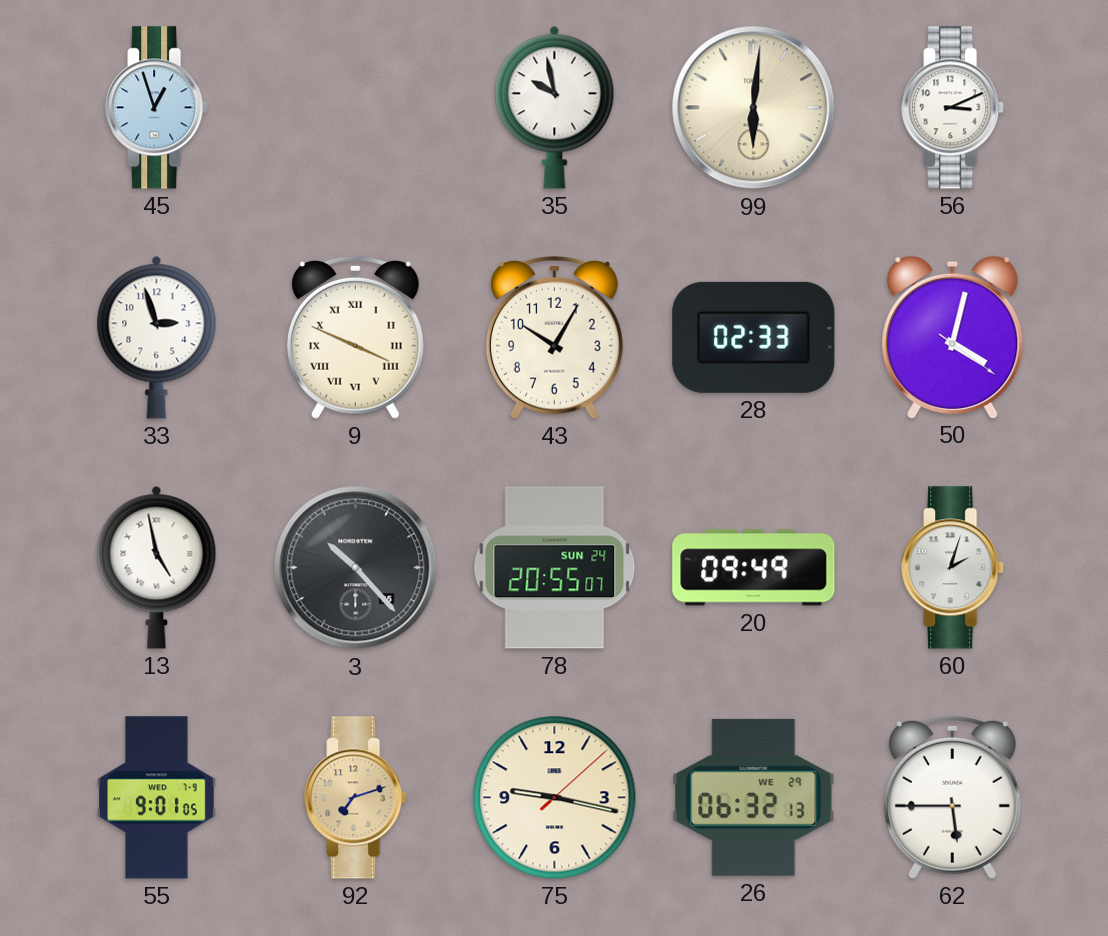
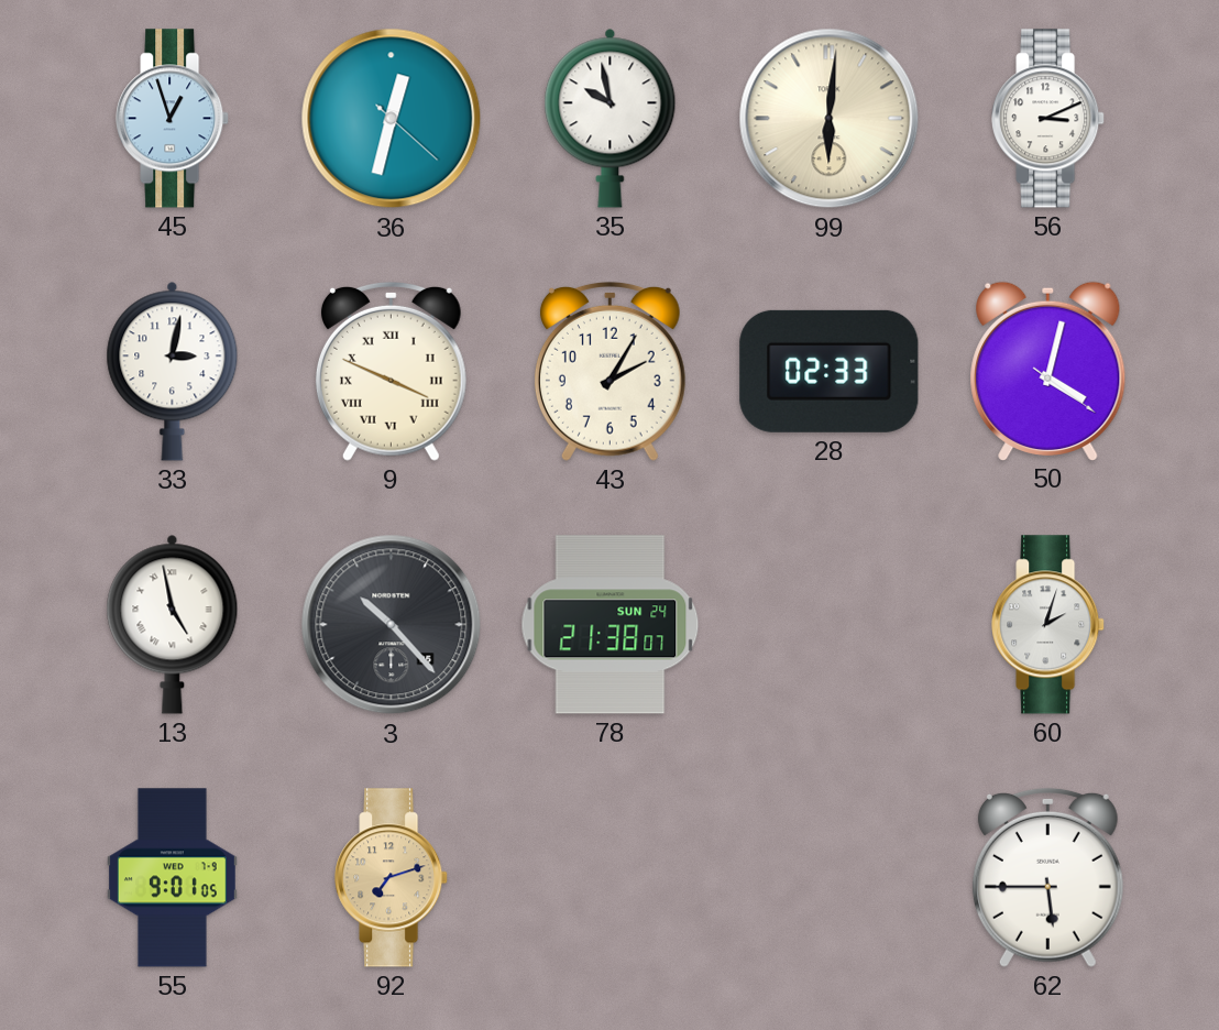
36: none -> 12:32
33: 2:57 -> 3:02
43: 10:05 -> 2:05
78: 20:55 -> 21:38
20: 09:49 -> none
75: 9:17 -> none
26: 06:32 -> none
